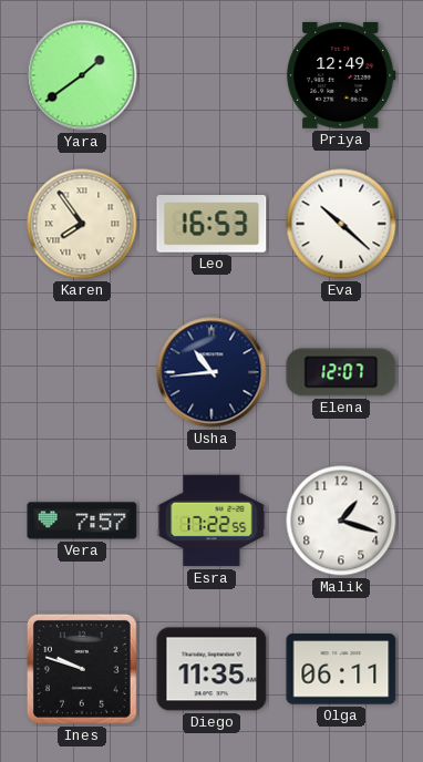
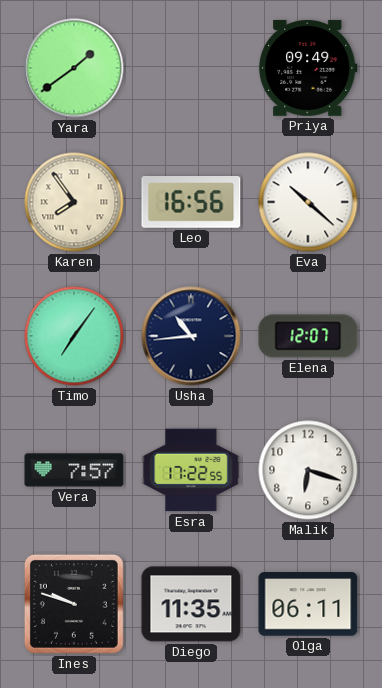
Priya: 12:49 -> 09:49
Leo: 16:53 -> 16:56
Timo: none -> 7:06
Malik: 1:18 -> 6:18
